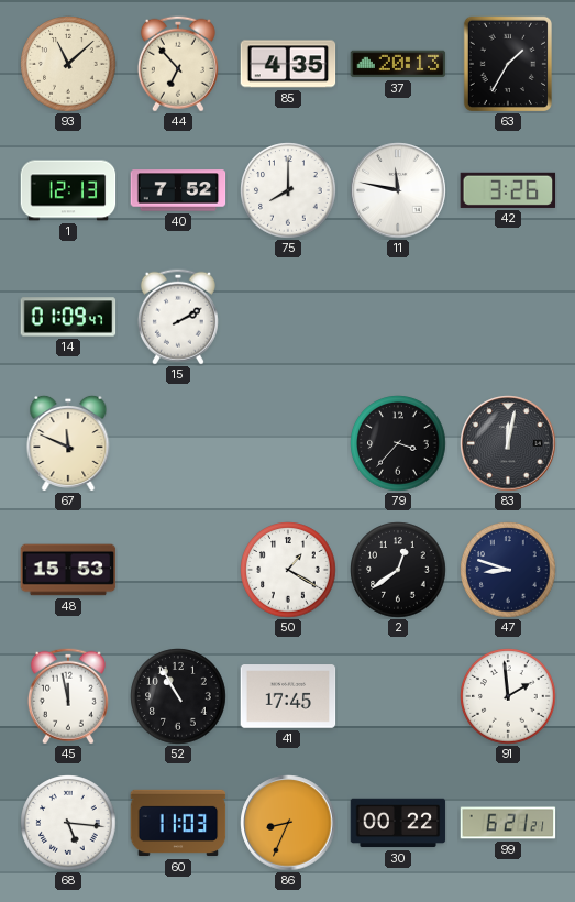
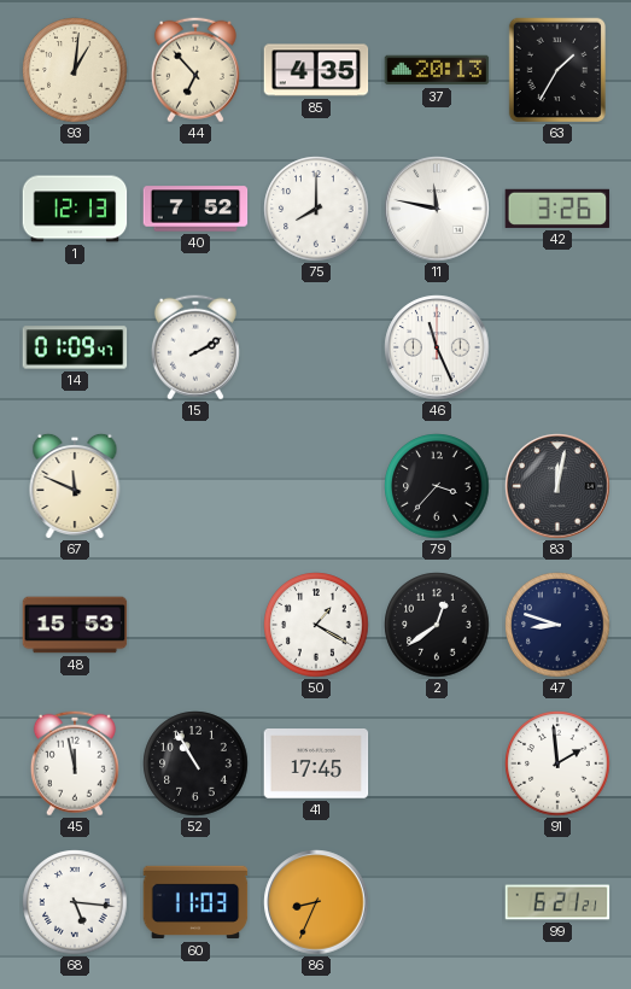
93: 11:08 -> 1:01
46: none -> 11:26
30: 00:22 -> none
